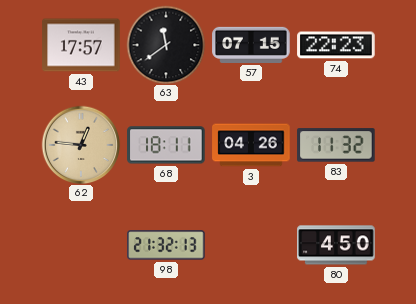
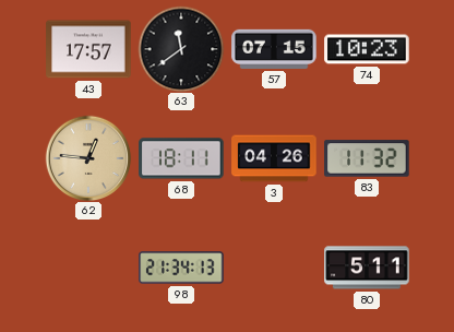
74: 22:23 -> 10:23
98: 21:32 -> 21:34
80: 4:50 -> 5:11
